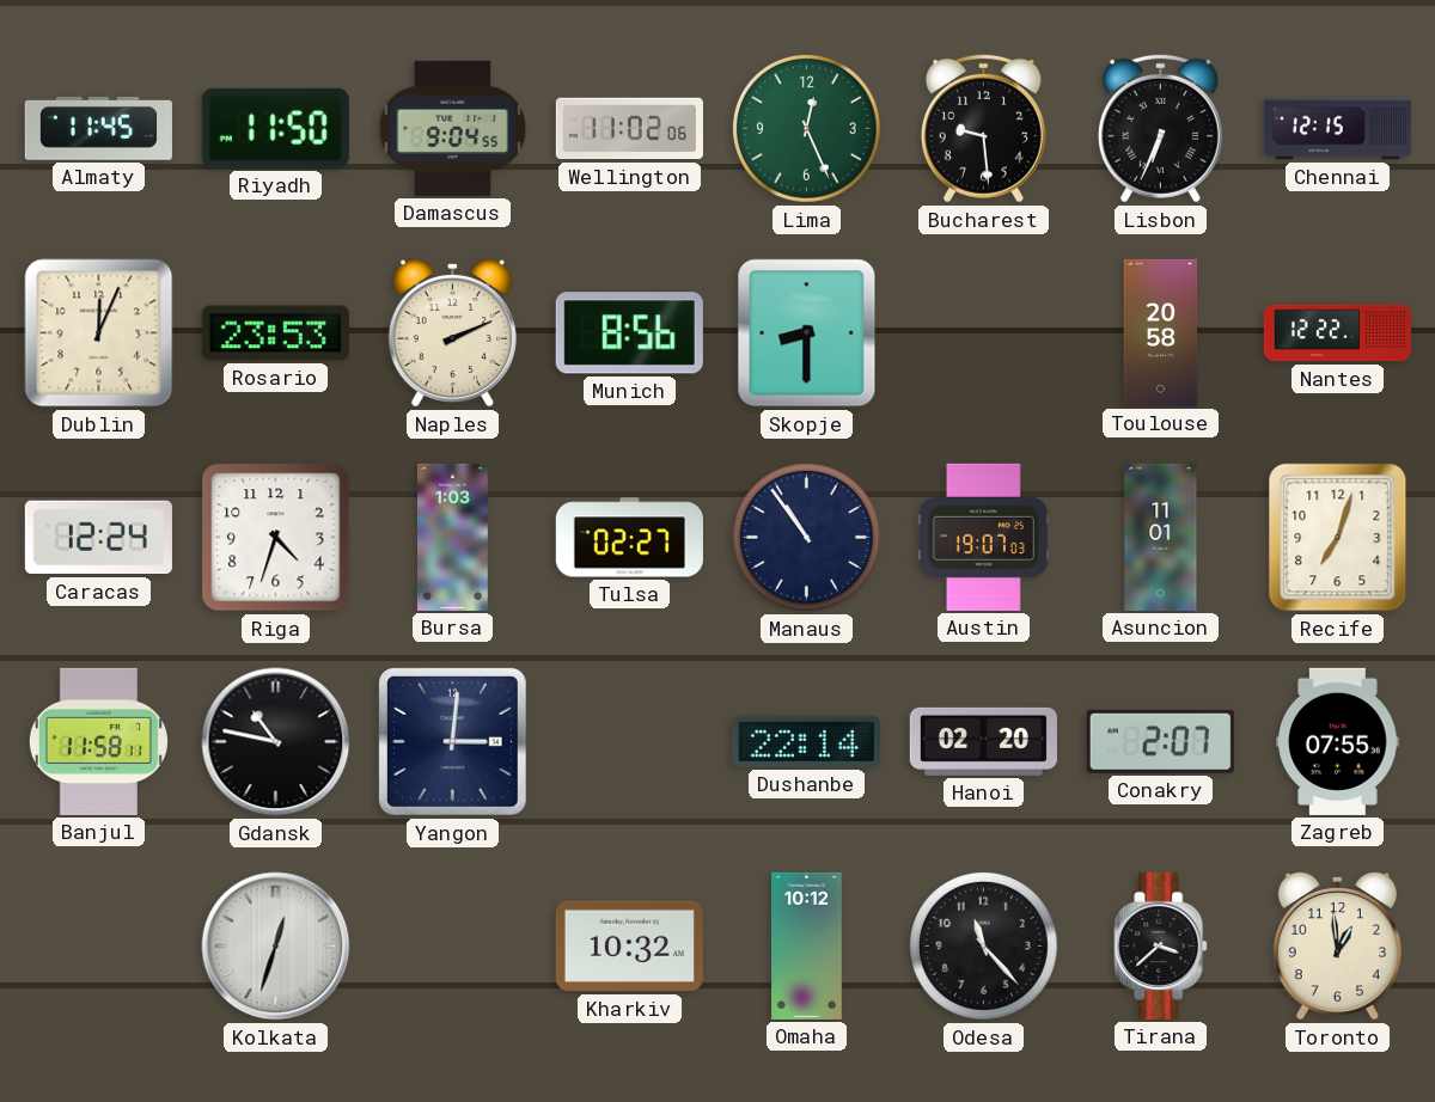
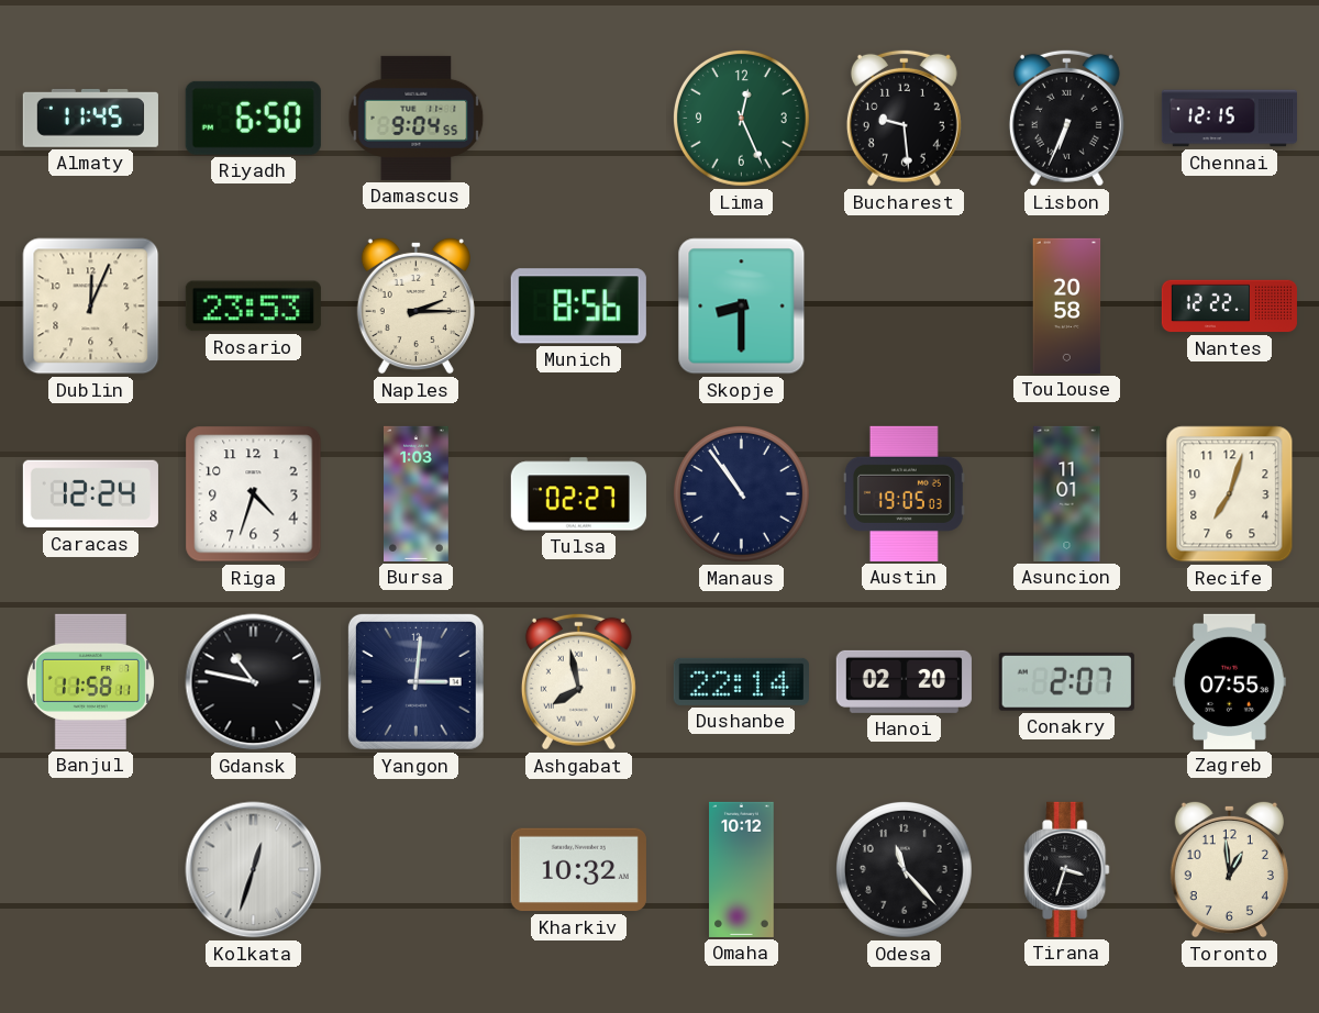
Riyadh: 11:50 -> 6:50
Wellington: 11:02 -> none
Naples: 2:11 -> 2:15
Austin: 19:07 -> 19:05
Ashgabat: none -> 7:58
Tirana: 3:38 -> 3:33
